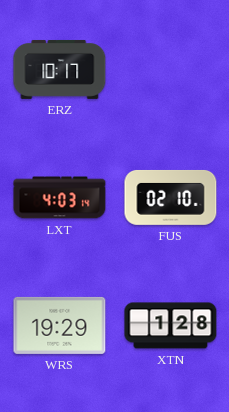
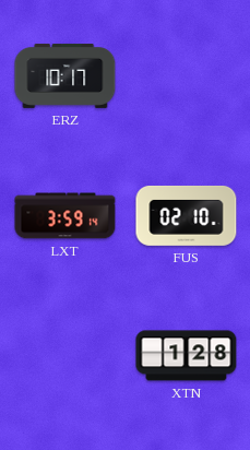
LXT: 4:03 -> 3:59
WRS: 19:29 -> none
